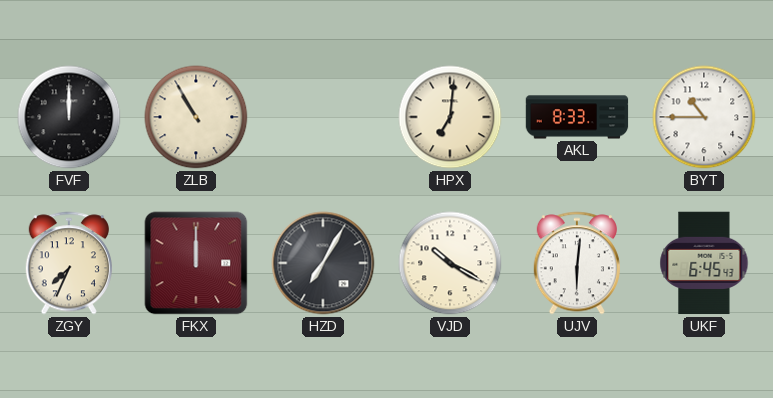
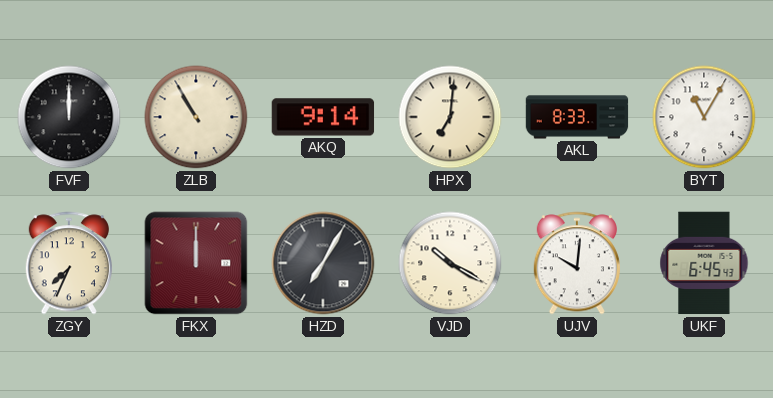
AKQ: none -> 9:14
BYT: 10:45 -> 11:05
UJV: 6:01 -> 10:01
